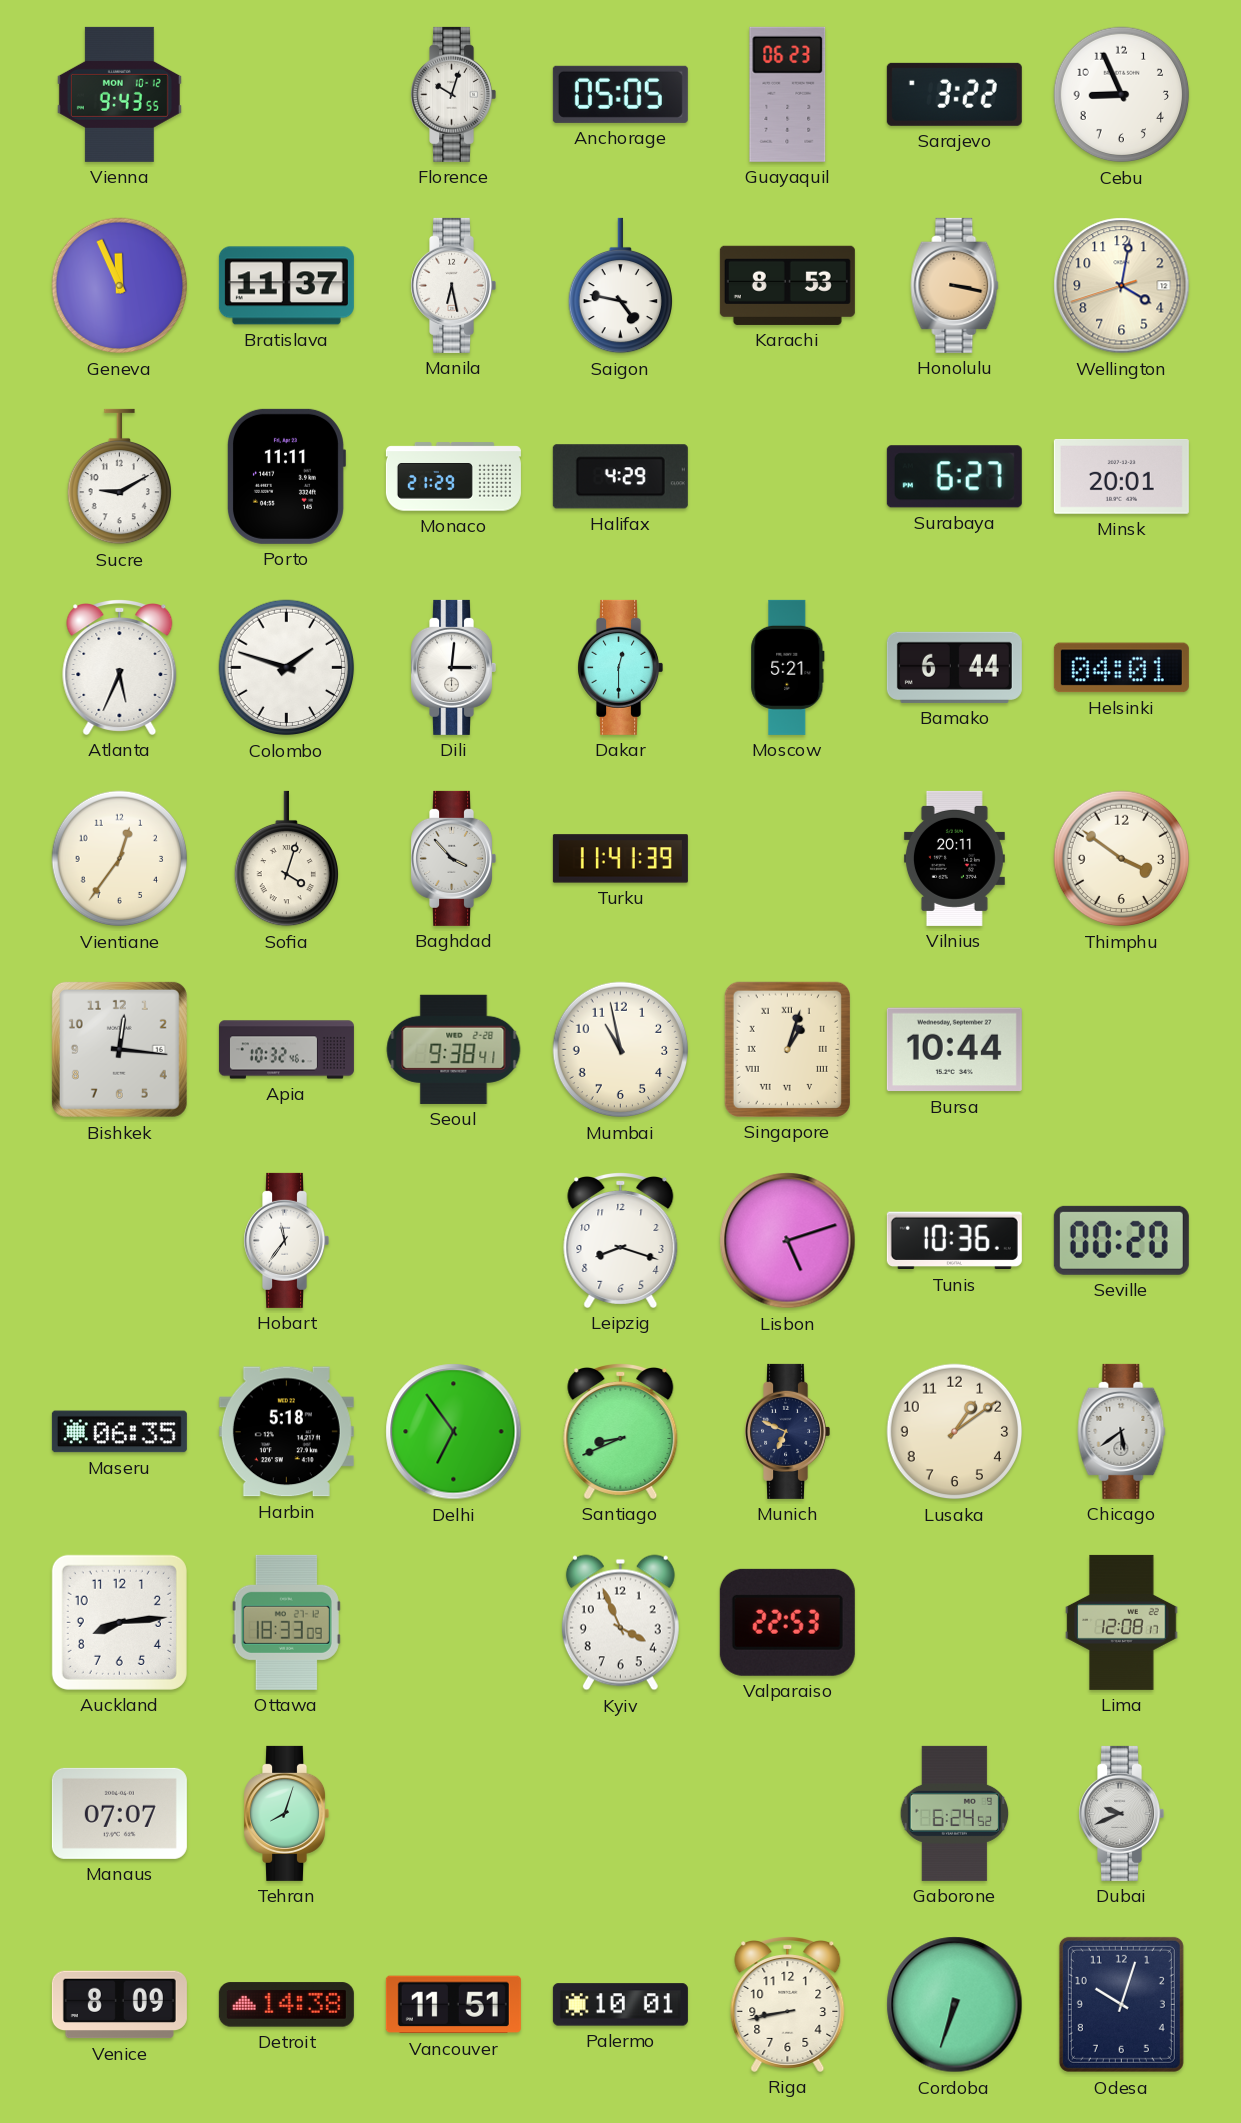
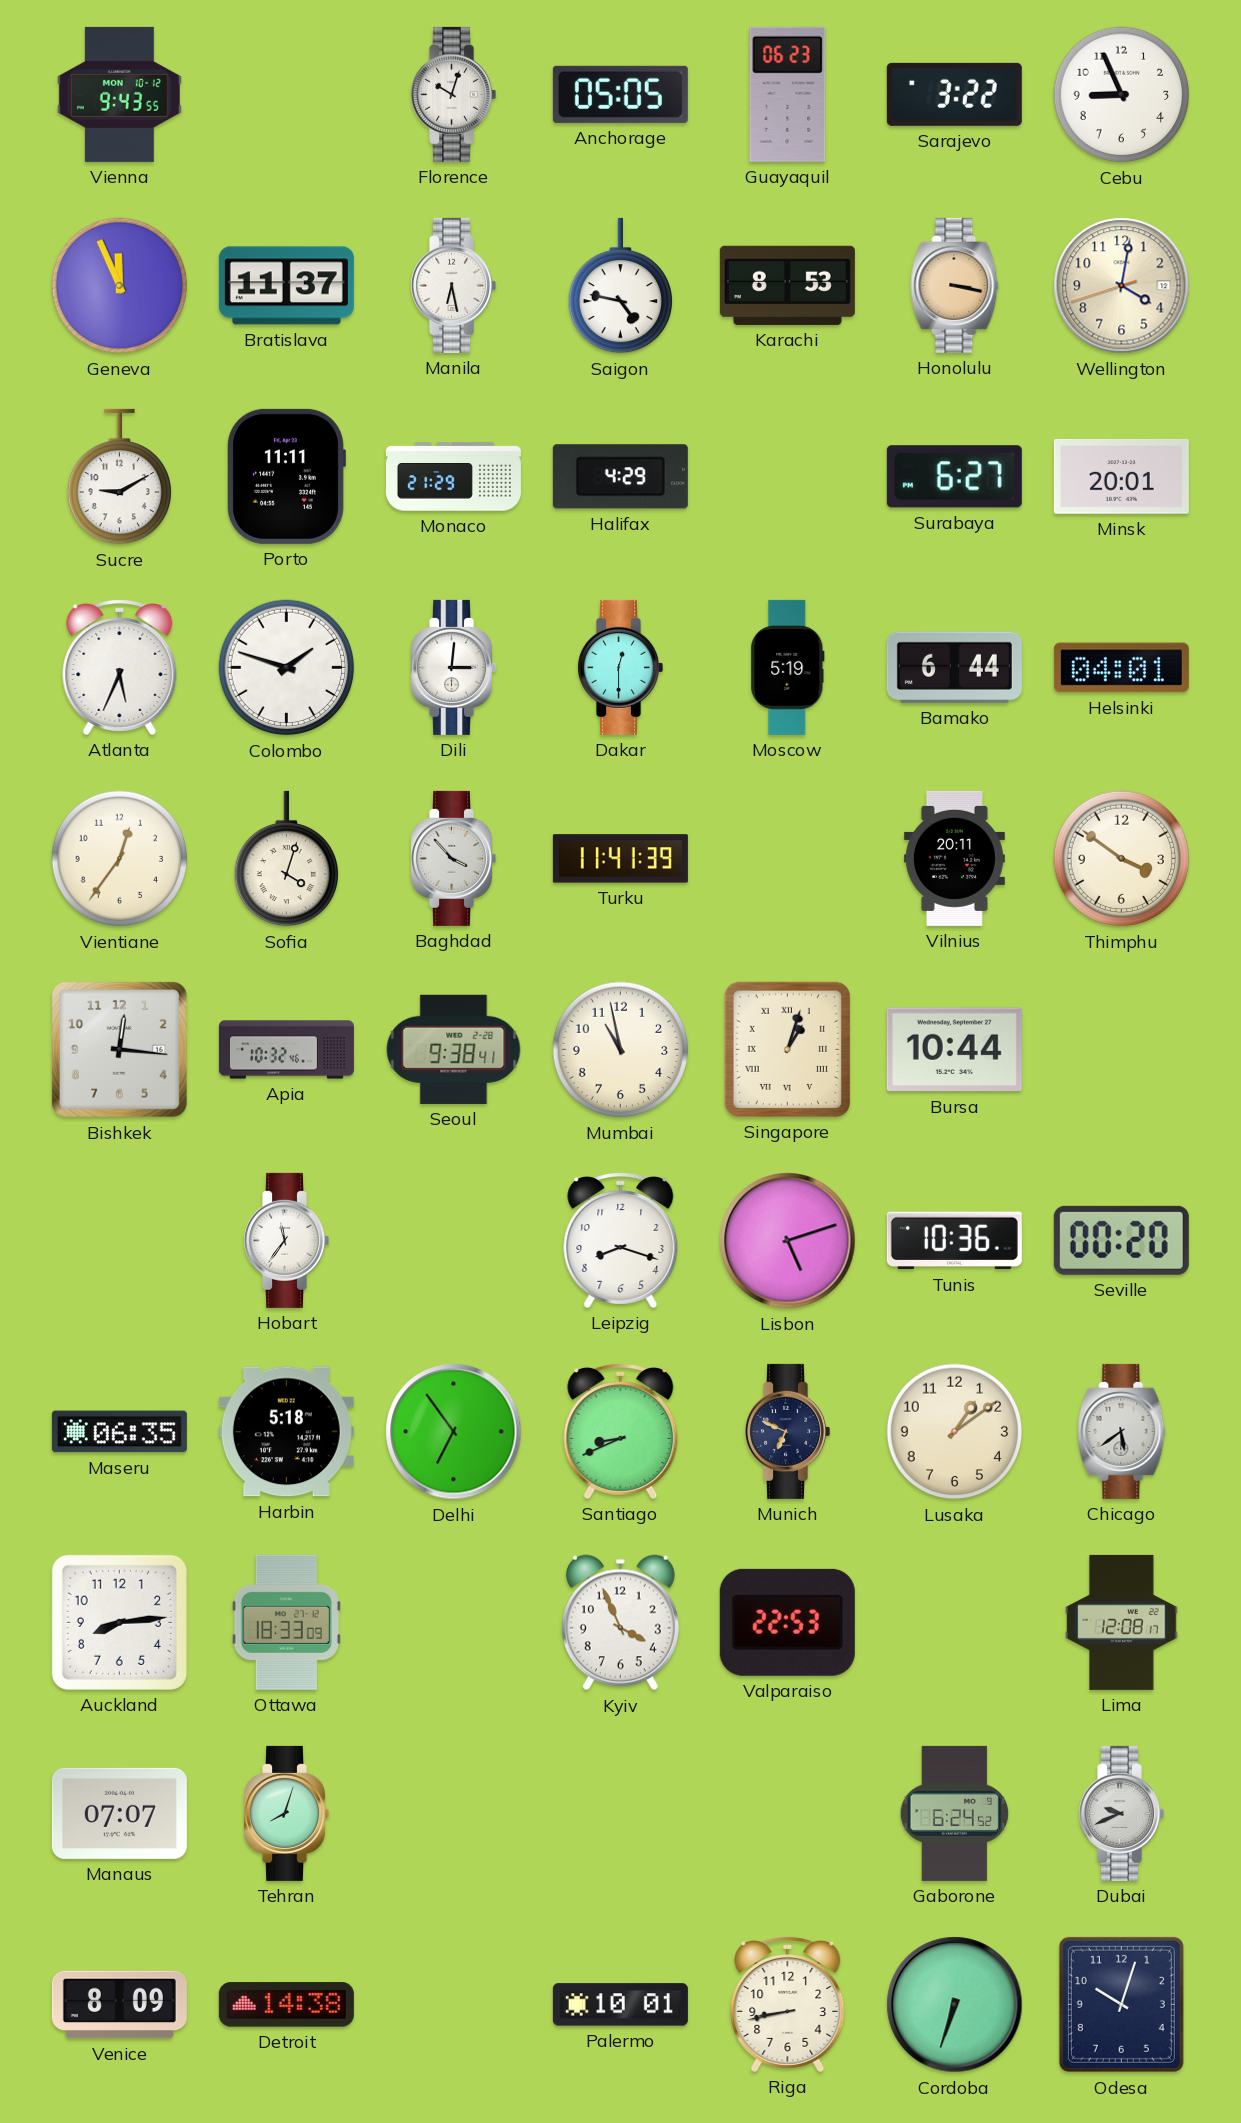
Moscow: 5:21 -> 5:19
Vancouver: 11:51 -> none
